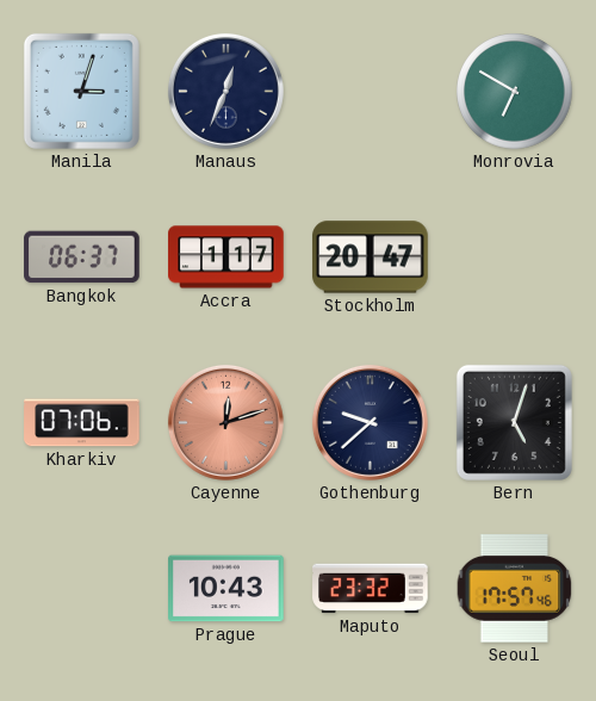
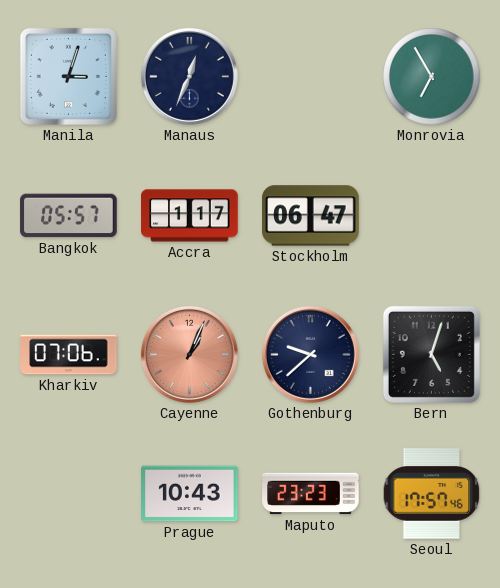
Monrovia: 6:50 -> 6:55
Bangkok: 06:37 -> 05:57
Stockholm: 20:47 -> 06:47
Cayenne: 12:12 -> 1:04
Maputo: 23:32 -> 23:23
